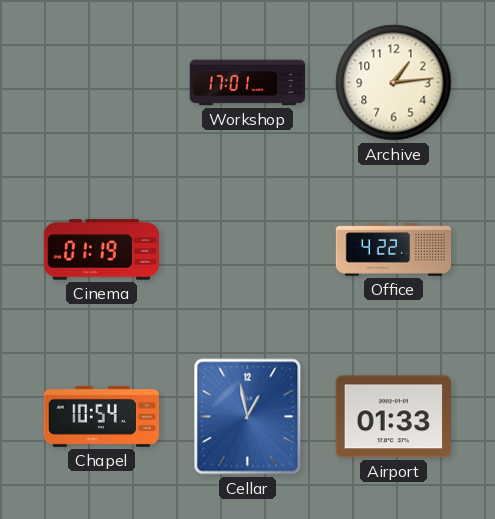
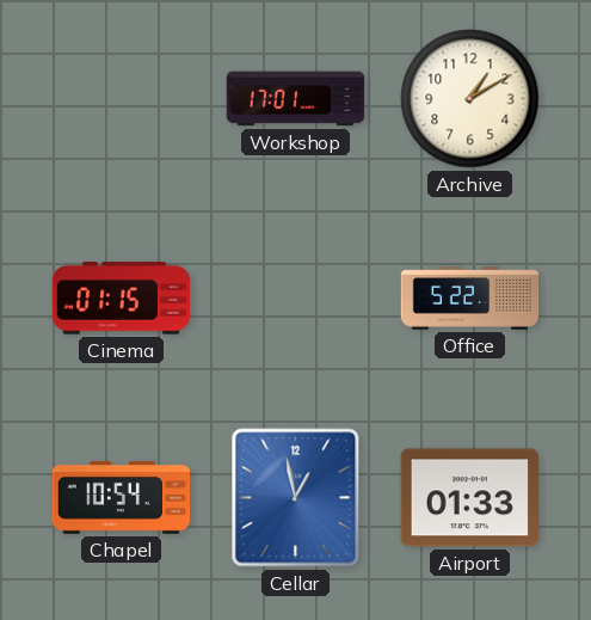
Archive: 1:14 -> 1:10
Cinema: 01:19 -> 01:15
Office: 4:22 -> 5:22
